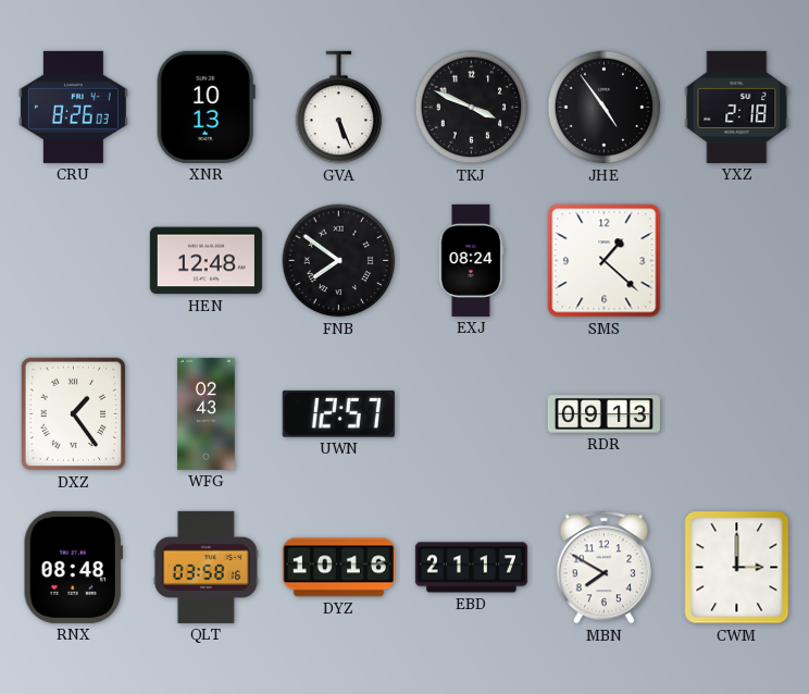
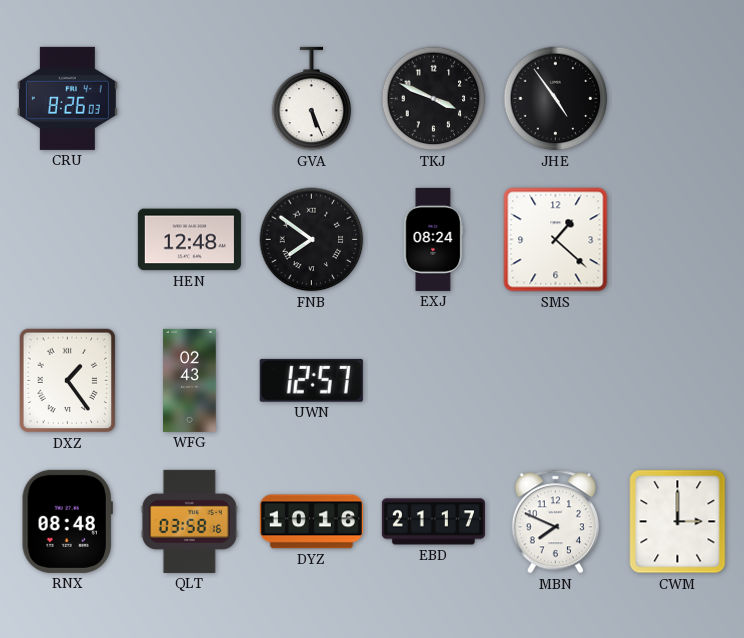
XNR: 10:13 -> none
YXZ: 2:18 -> none
RDR: 09:13 -> none
MBN: 7:50 -> 7:49
